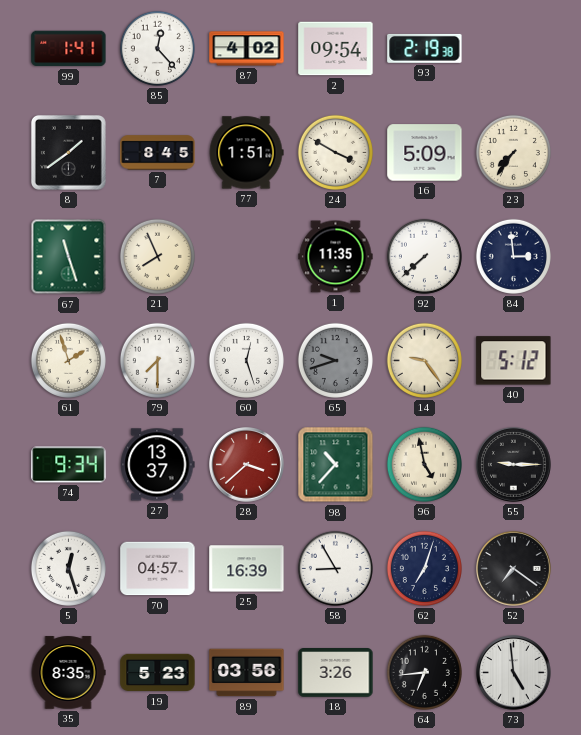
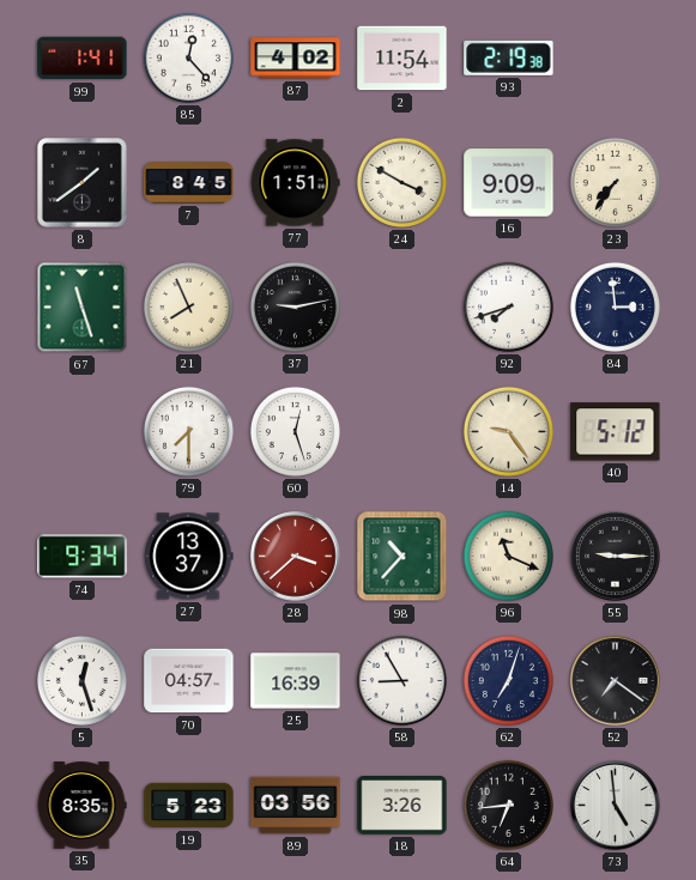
2: 09:54 -> 11:54
16: 5:09 -> 9:09
37: none -> 9:13
1: 11:35 -> none
92: 7:38 -> 7:42
61: 1:57 -> none
65: 9:42 -> none
96: 4:58 -> 11:19
